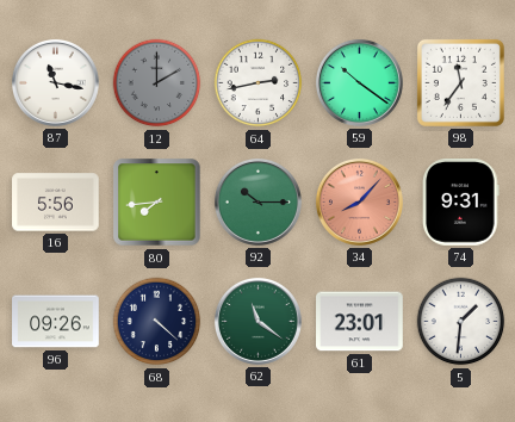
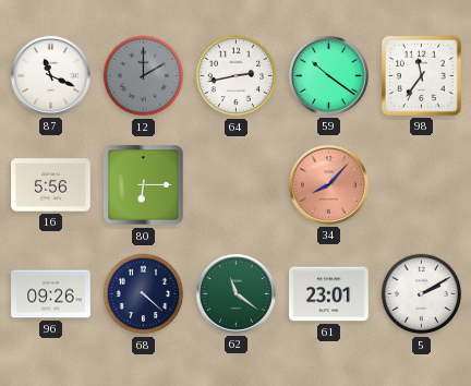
87: 11:17 -> 11:19
80: 7:44 -> 6:15
92: 10:15 -> none
74: 9:31 -> none
5: 1:31 -> 2:10
